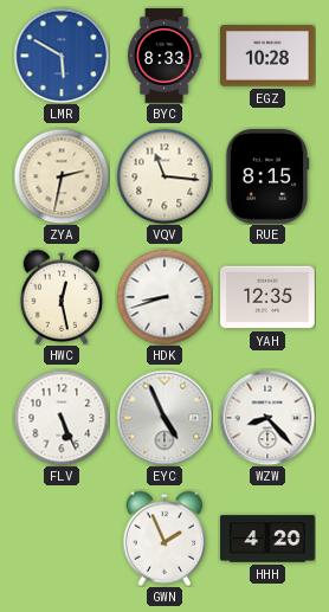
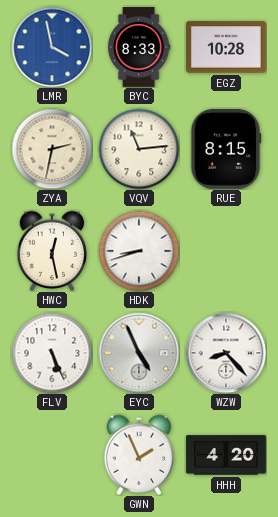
LMR: 5:50 -> 3:58
VQV: 11:16 -> 11:14
YAH: 12:35 -> none
